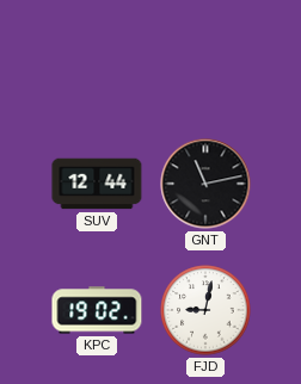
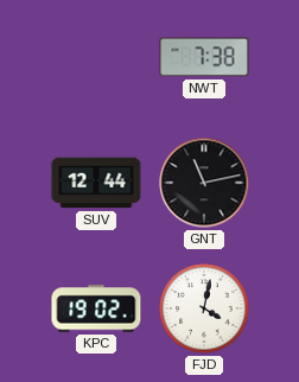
NWT: none -> 7:38
FJD: 9:02 -> 4:02
